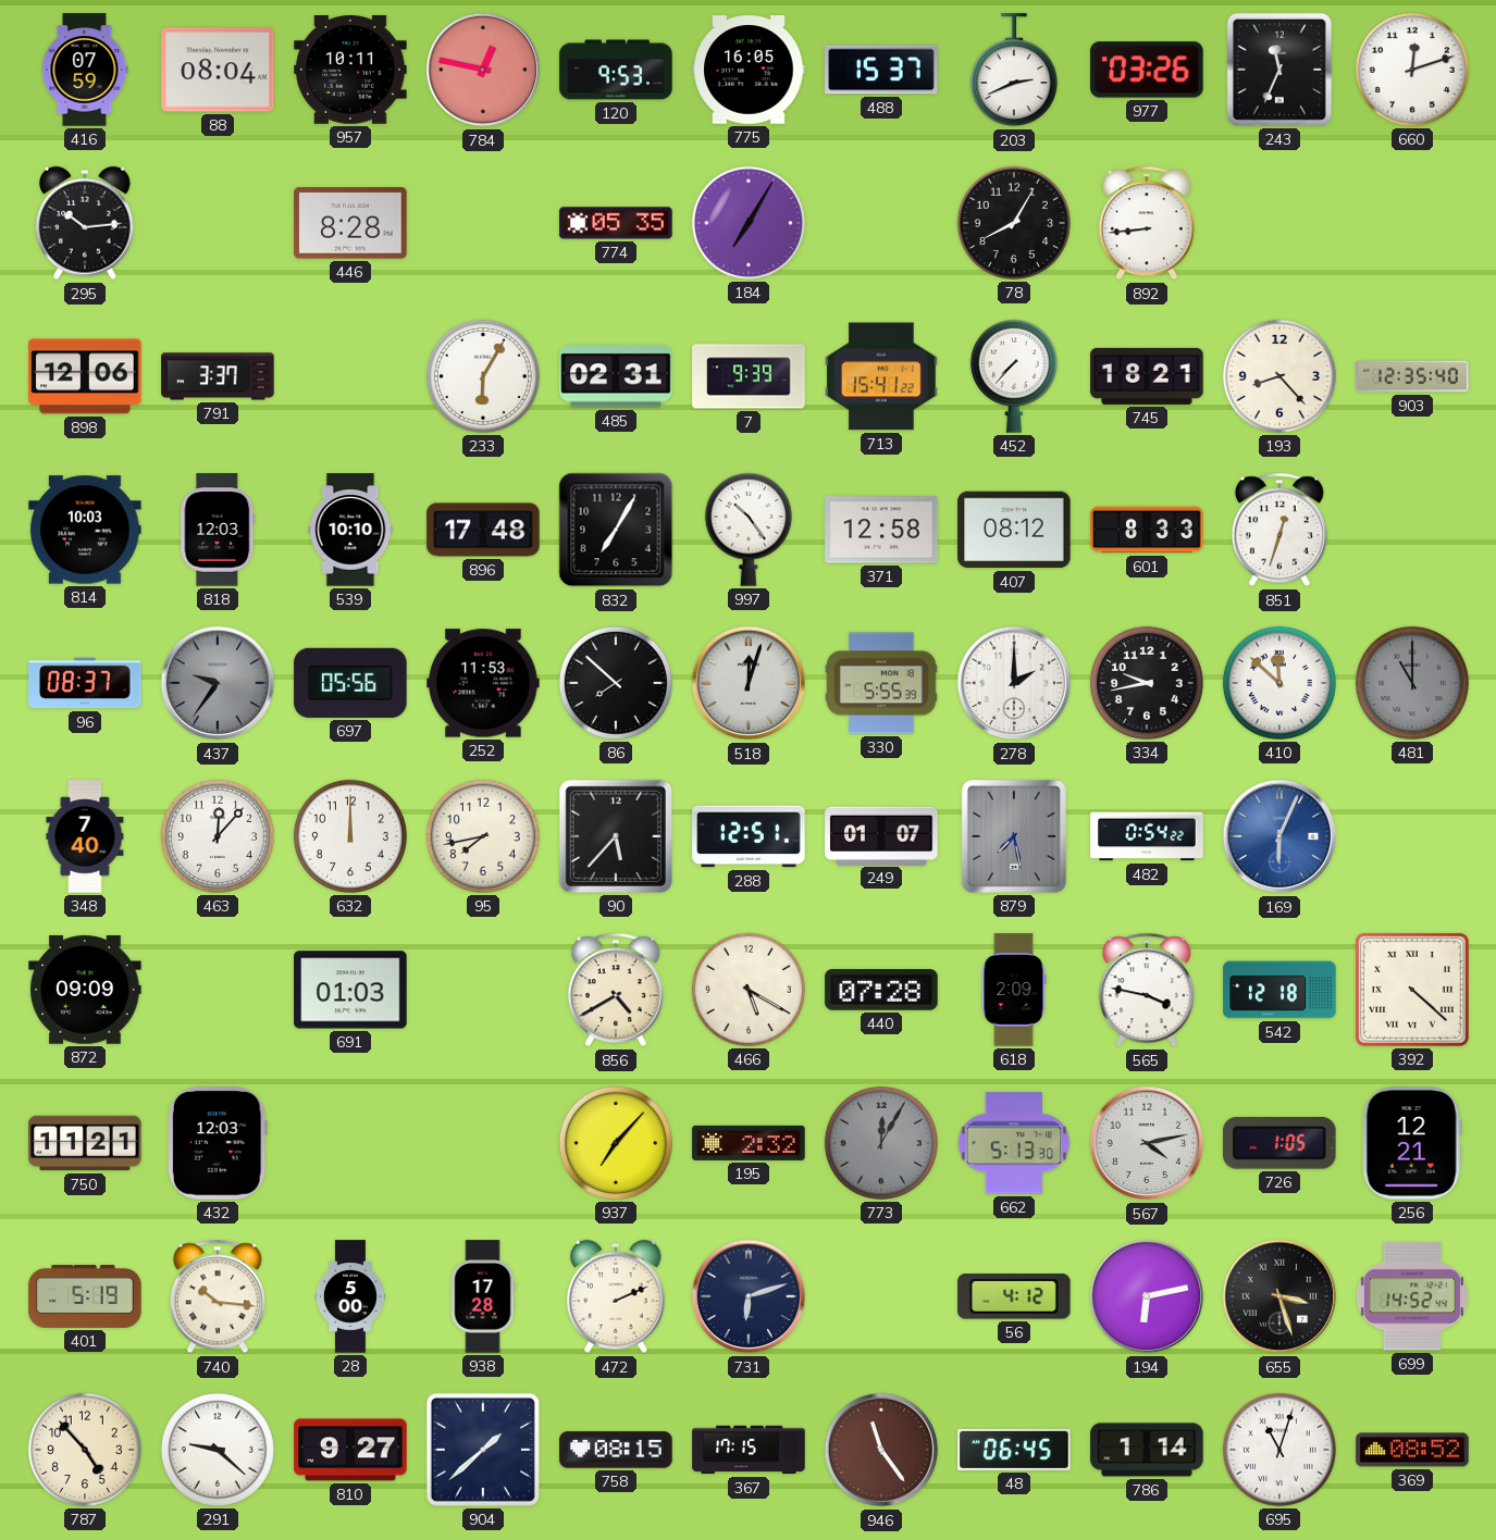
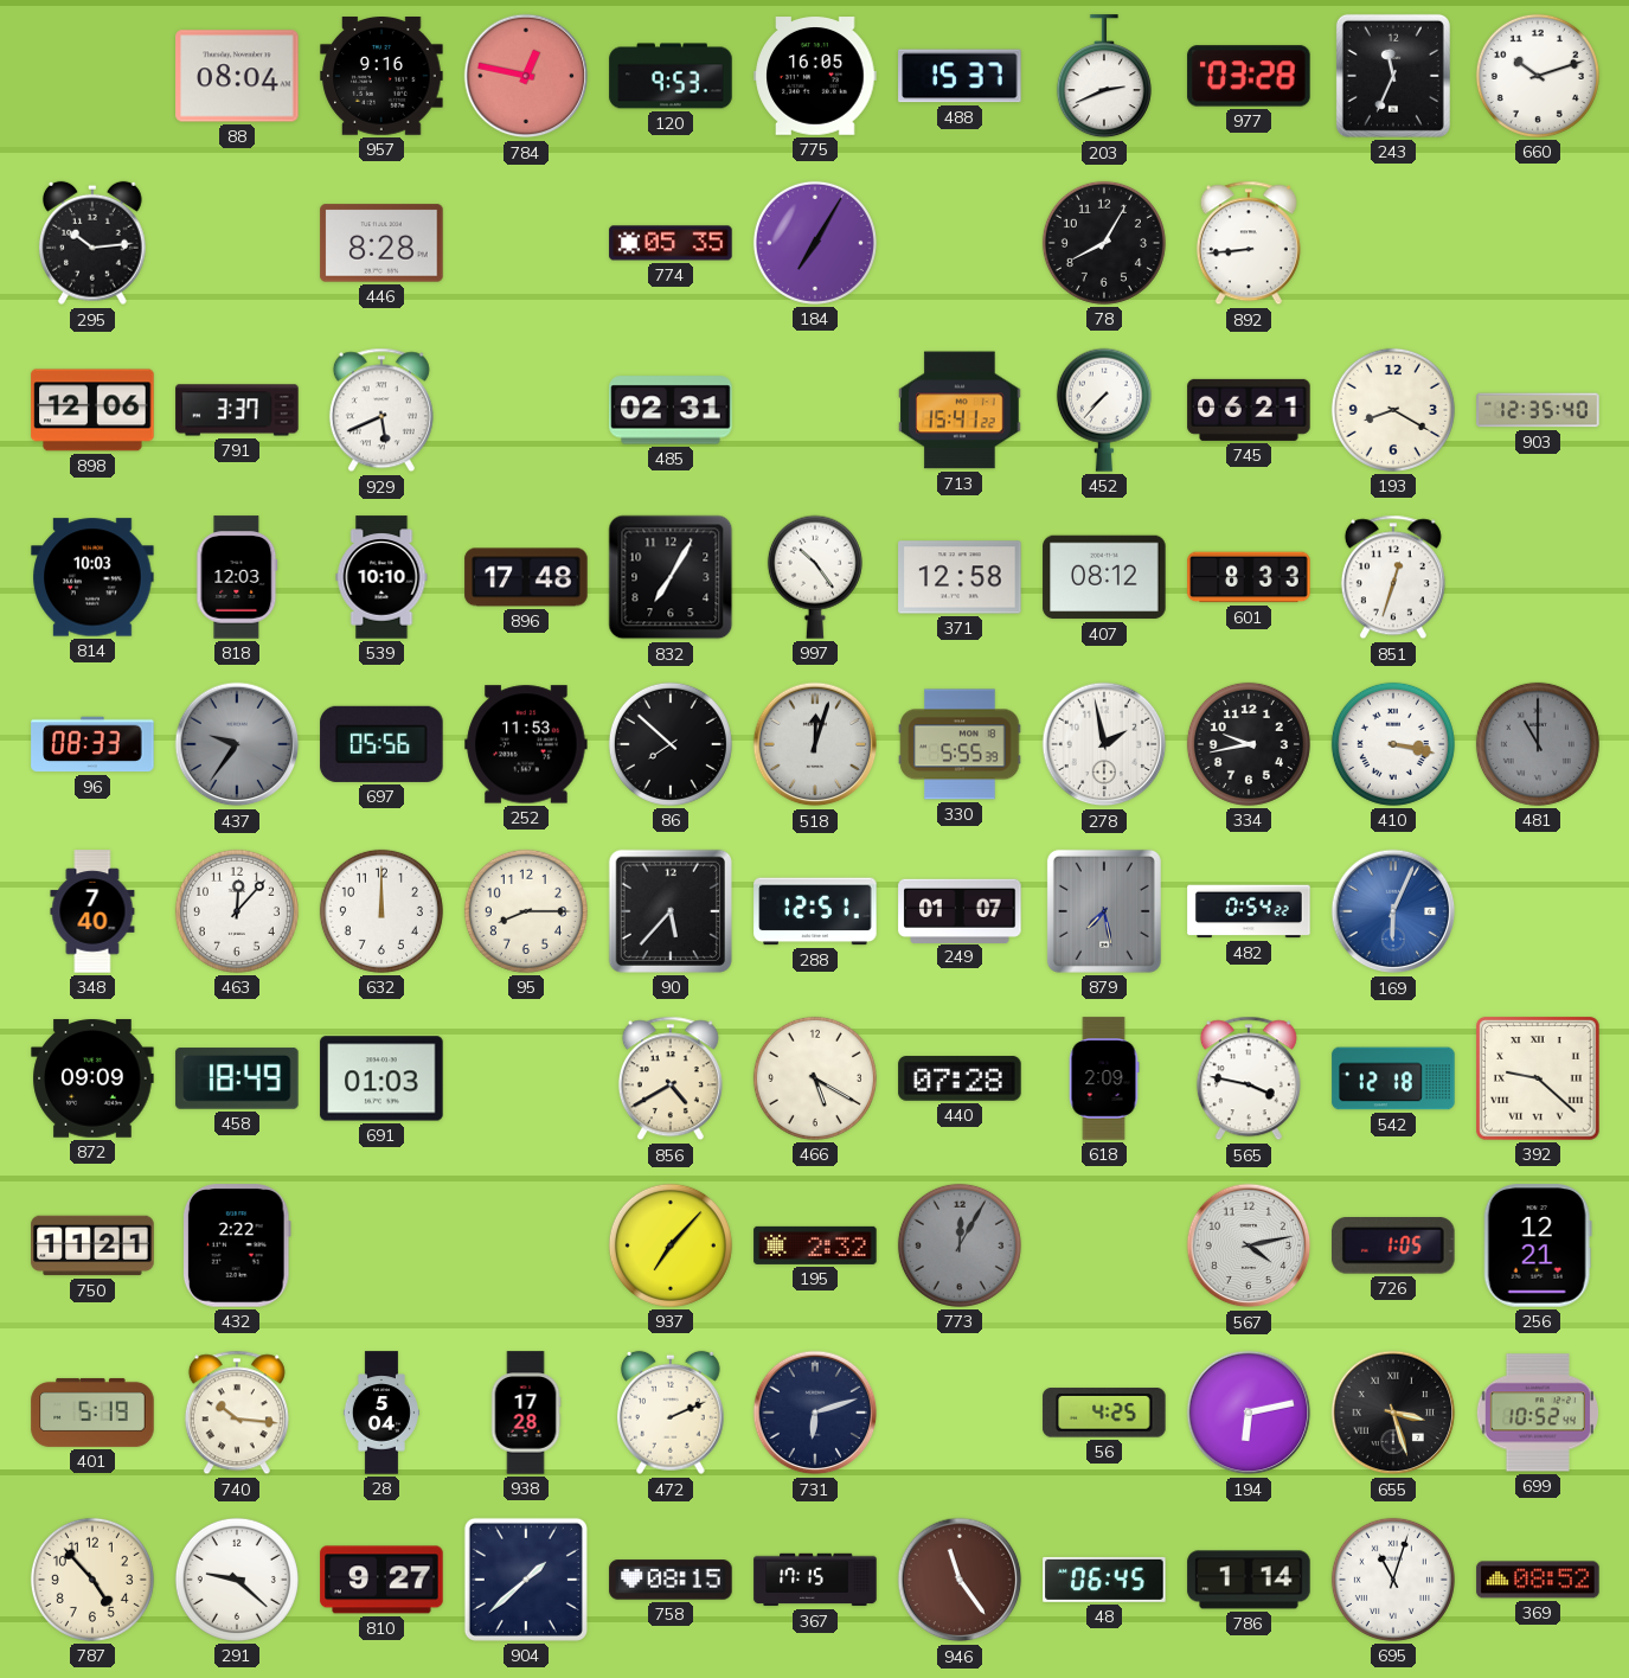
416: 07:59 -> none
957: 10:11 -> 9:16
977: 03:26 -> 03:28
660: 12:12 -> 10:12
929: none -> 5:41
233: 6:05 -> none
7: 9:39 -> none
745: 18:21 -> 06:21
193: 8:23 -> 8:20
96: 08:37 -> 08:33
278: 2:00 -> 1:58
410: 11:52 -> 3:17
95: 7:43 -> 8:15
458: none -> 18:49
392: 4:22 -> 9:22
432: 12:03 -> 2:22
662: 5:13 -> none
28: 5:00 -> 5:04
56: 4:12 -> 4:25
699: 14:52 -> 10:52
